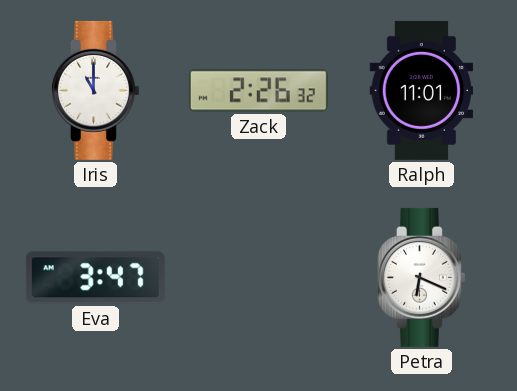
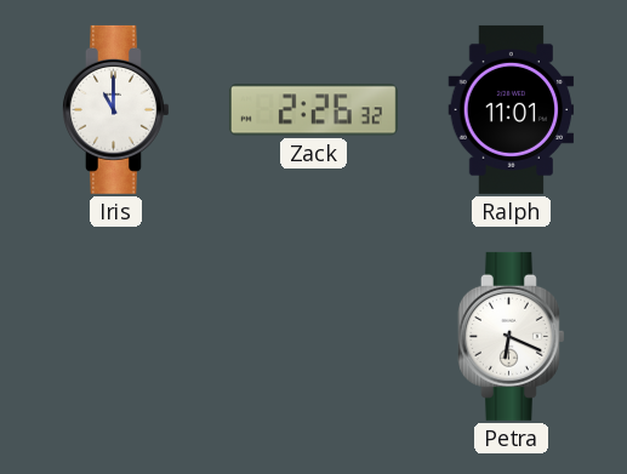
Eva: 3:47 -> none
